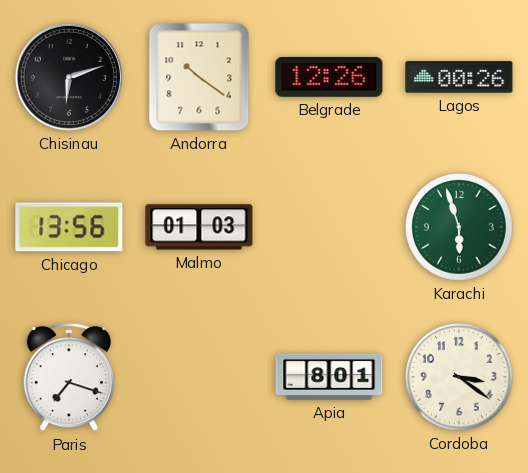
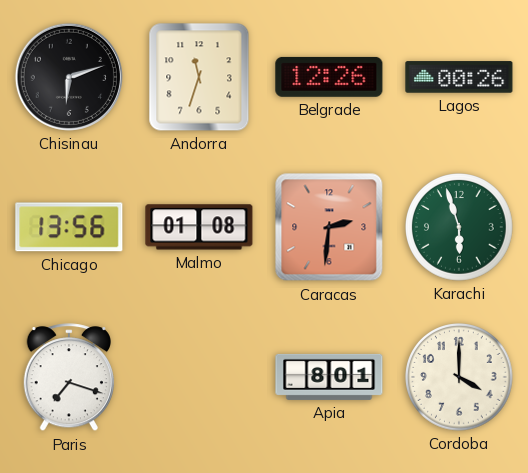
Andorra: 10:21 -> 11:33
Malmo: 01:03 -> 01:08
Caracas: none -> 2:31
Cordoba: 3:21 -> 4:00
